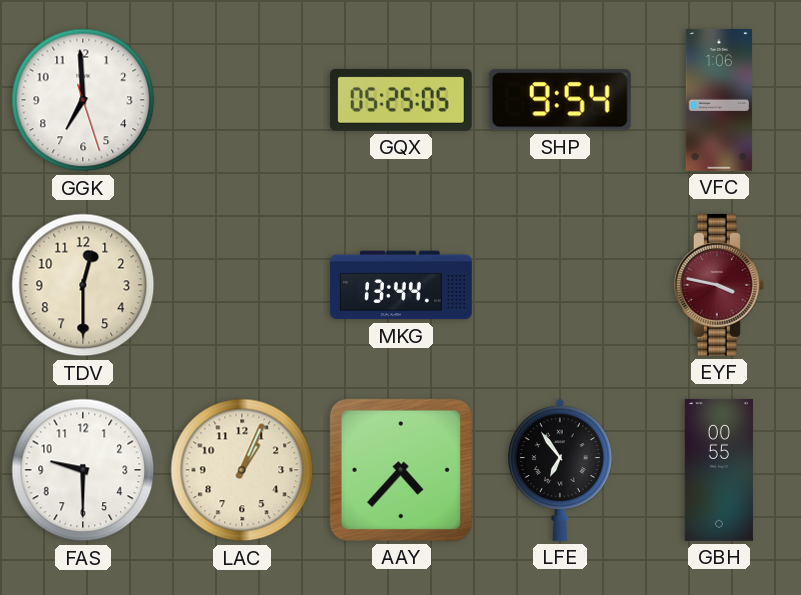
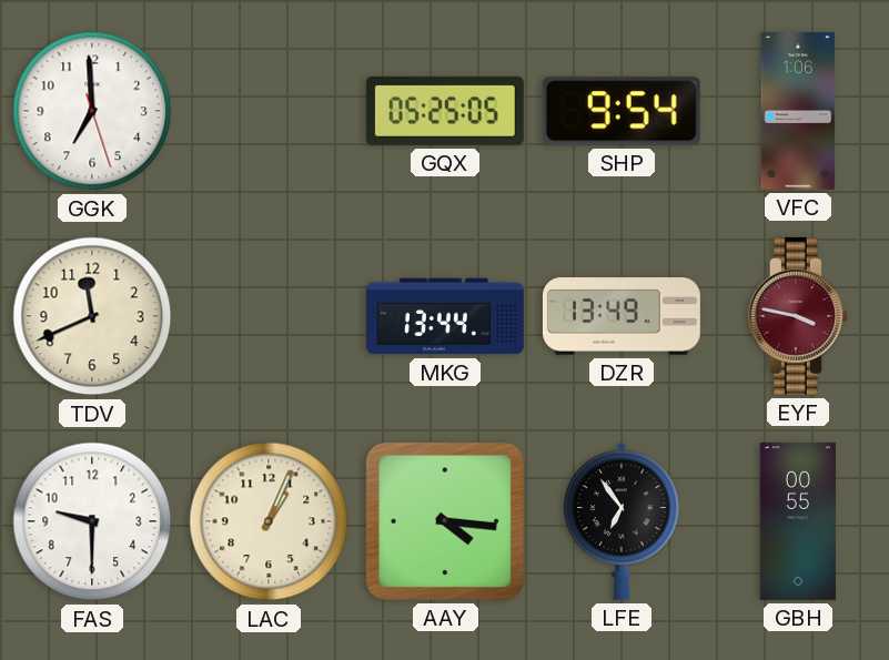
TDV: 12:30 -> 11:41
DZR: none -> 13:49
AAY: 4:37 -> 4:16
